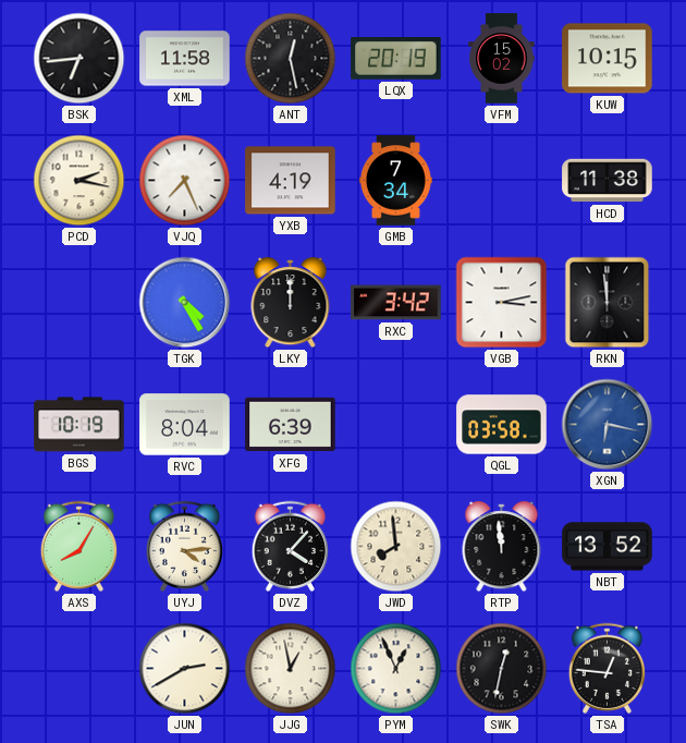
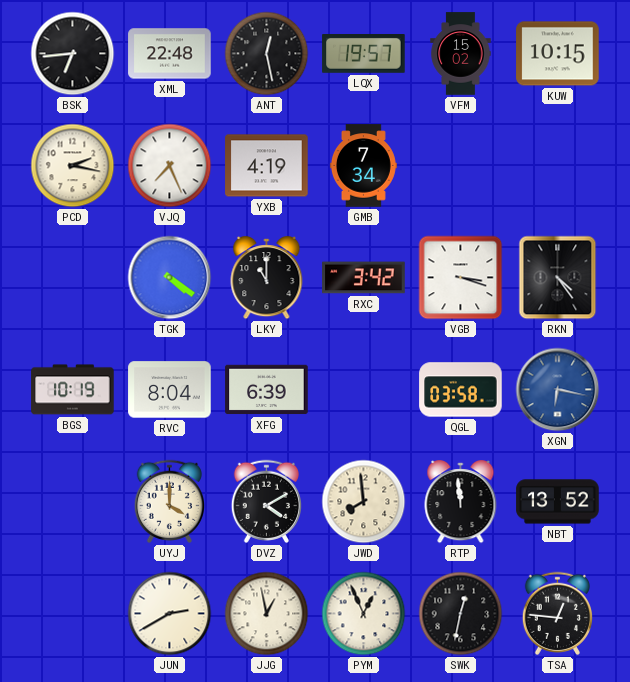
XML: 11:58 -> 22:48
LQX: 20:19 -> 19:57
HCD: 11:38 -> none
TGK: 4:25 -> 4:21
LKY: 12:00 -> 11:00
VGB: 3:13 -> 3:18
RKN: 11:59 -> 4:24
AXS: 8:05 -> none
UYJ: 4:14 -> 4:00
DVZ: 4:07 -> 4:10
